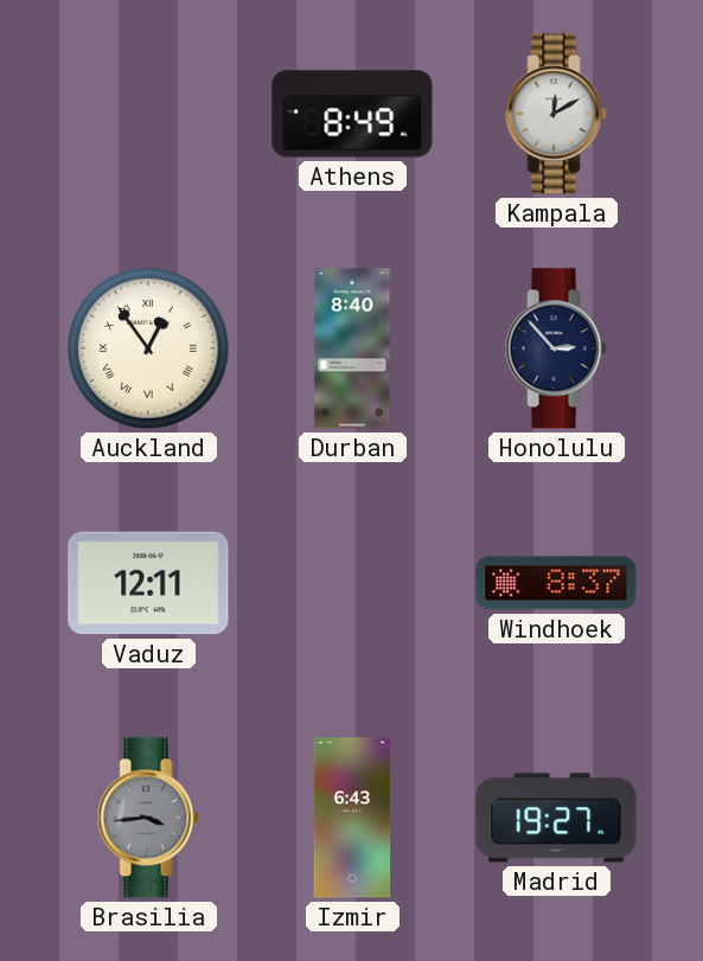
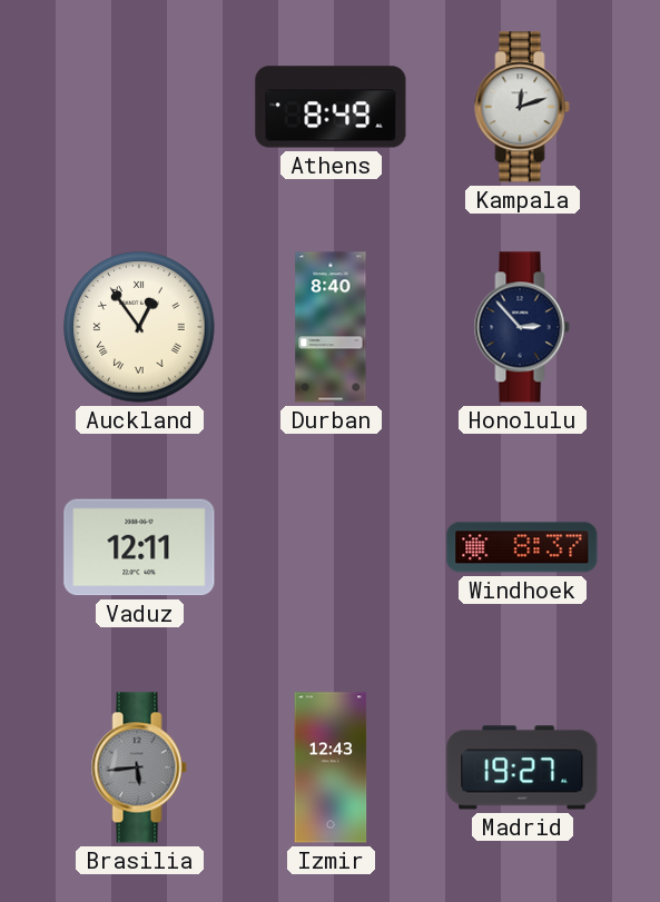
Kampala: 12:10 -> 12:12
Brasilia: 3:44 -> 5:44
Izmir: 6:43 -> 12:43
